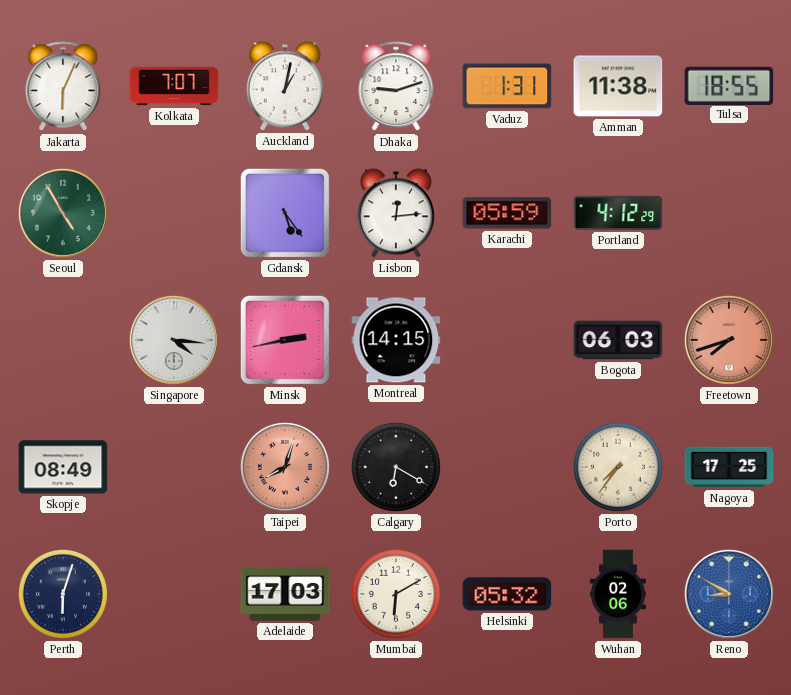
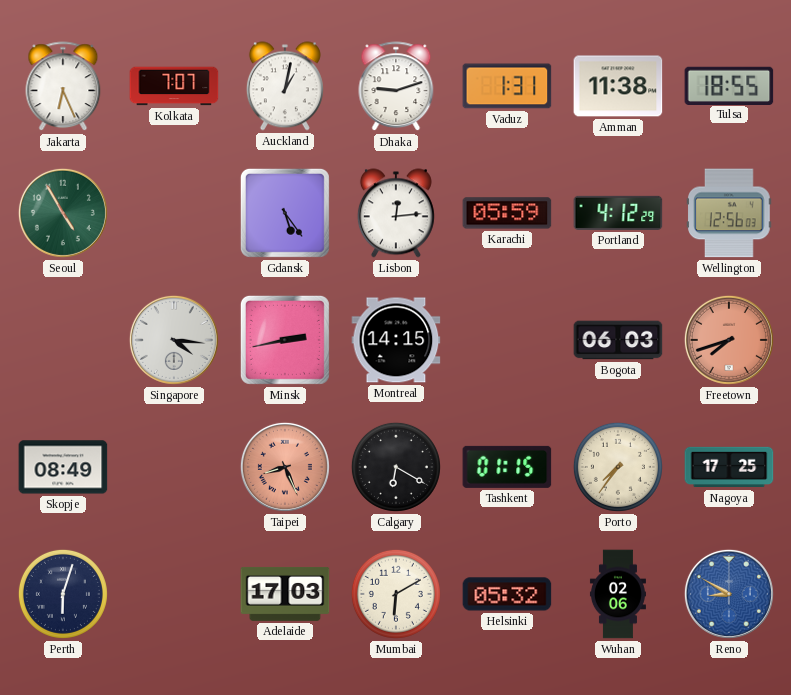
Jakarta: 6:04 -> 6:26
Wellington: none -> 12:56
Taipei: 8:03 -> 8:26
Tashkent: none -> 01:15
